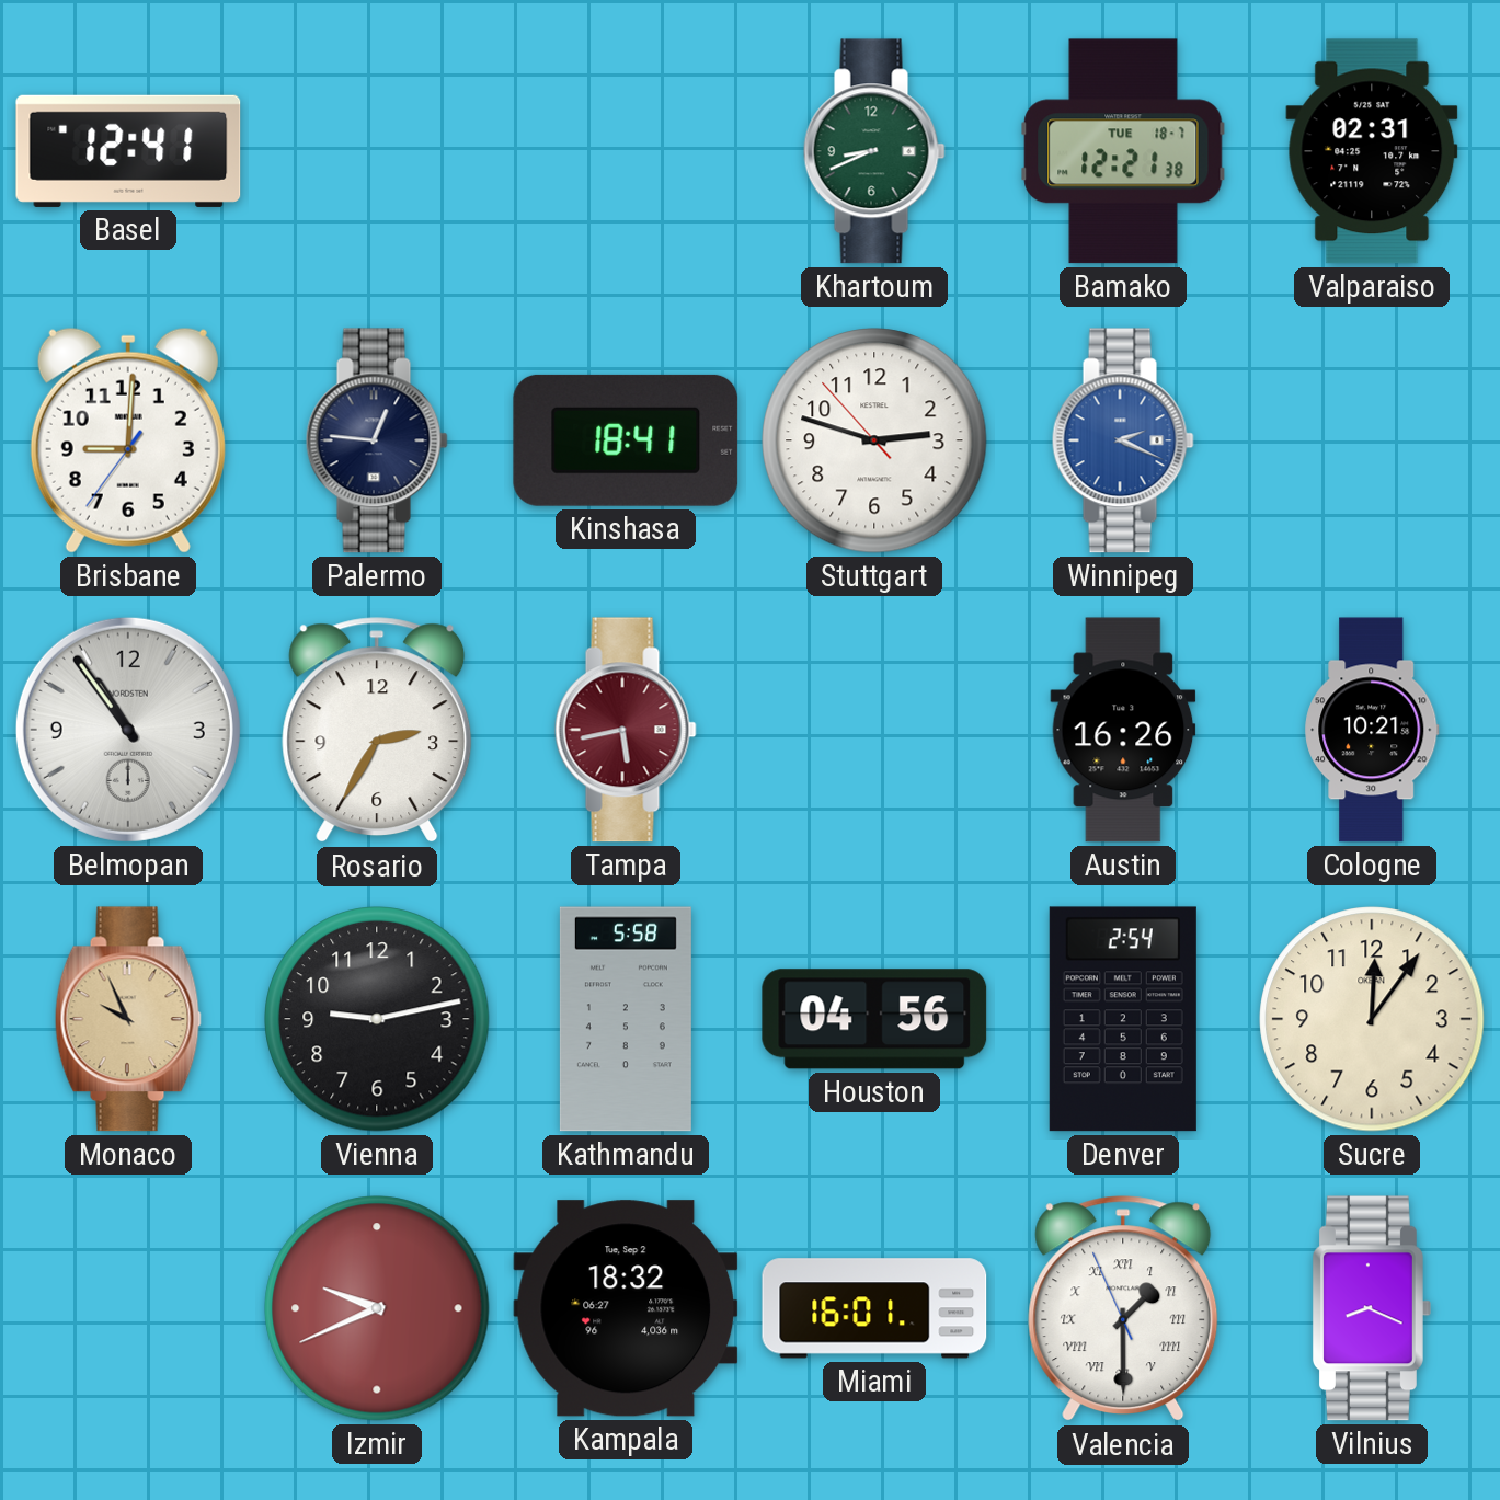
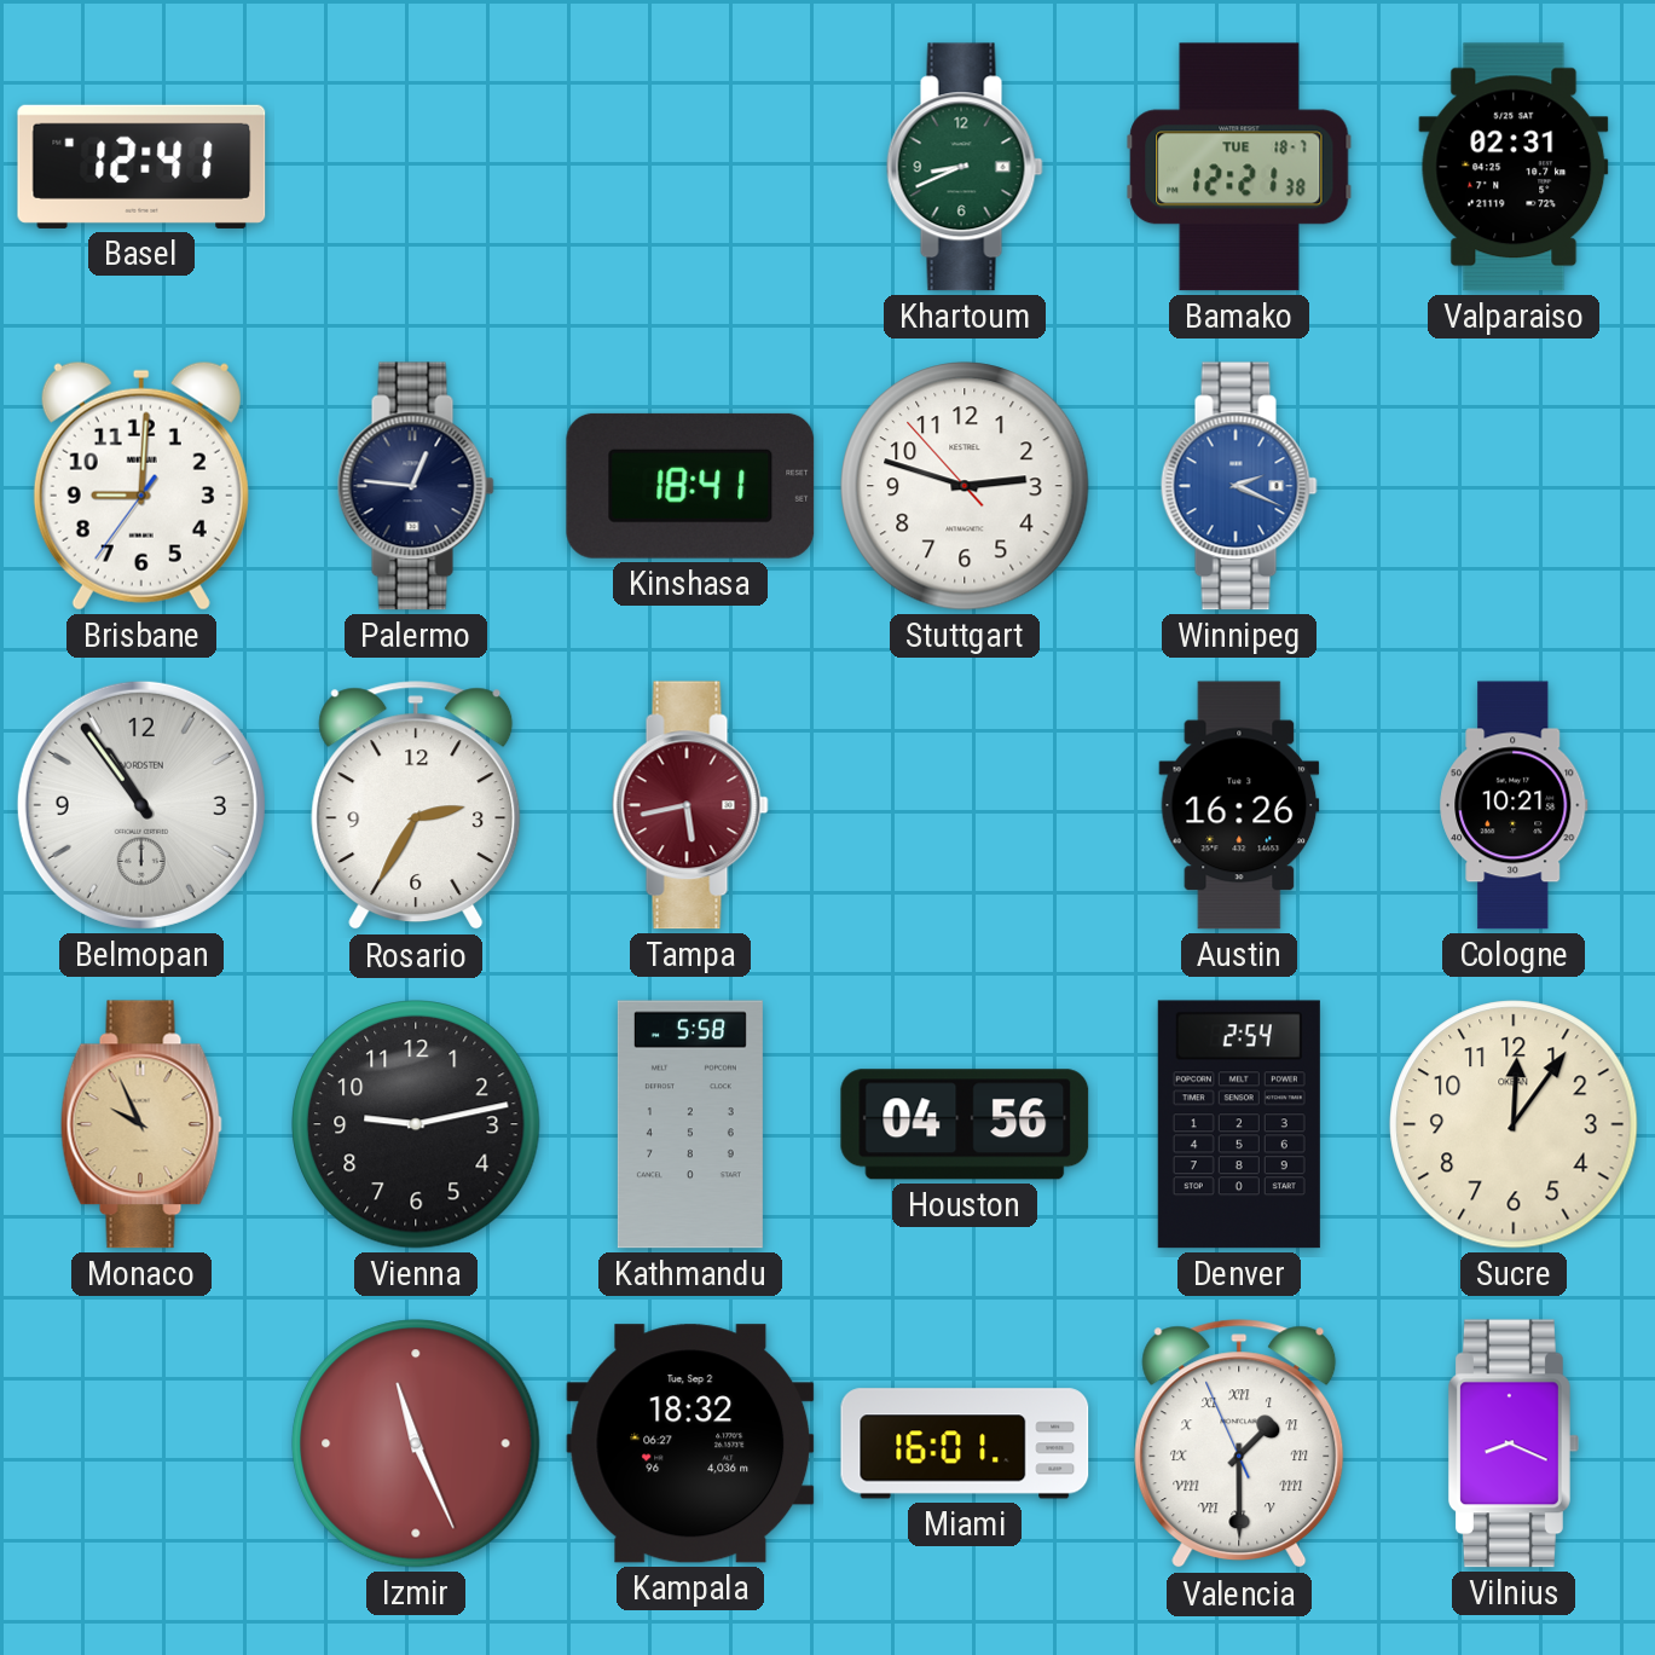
Izmir: 9:41 -> 11:26
